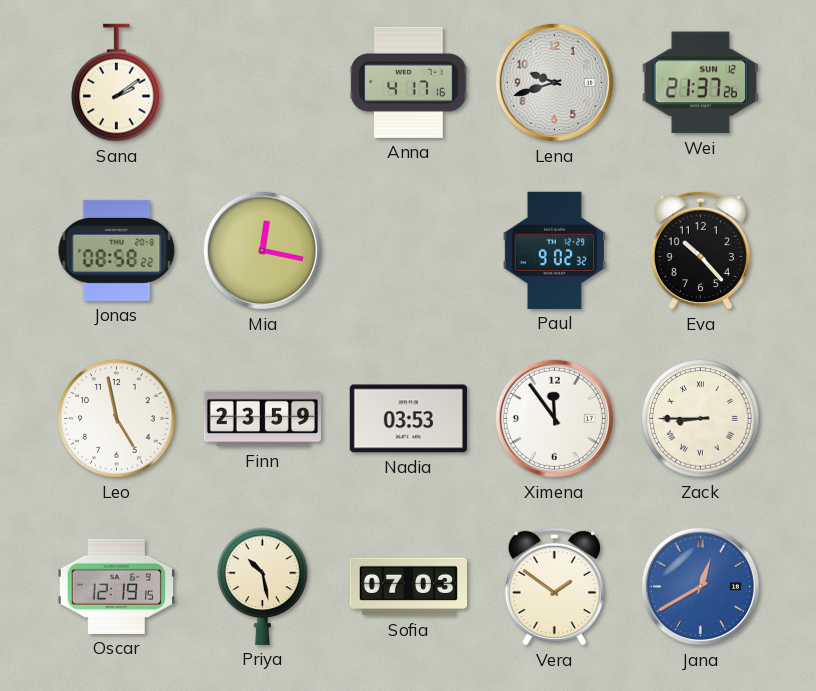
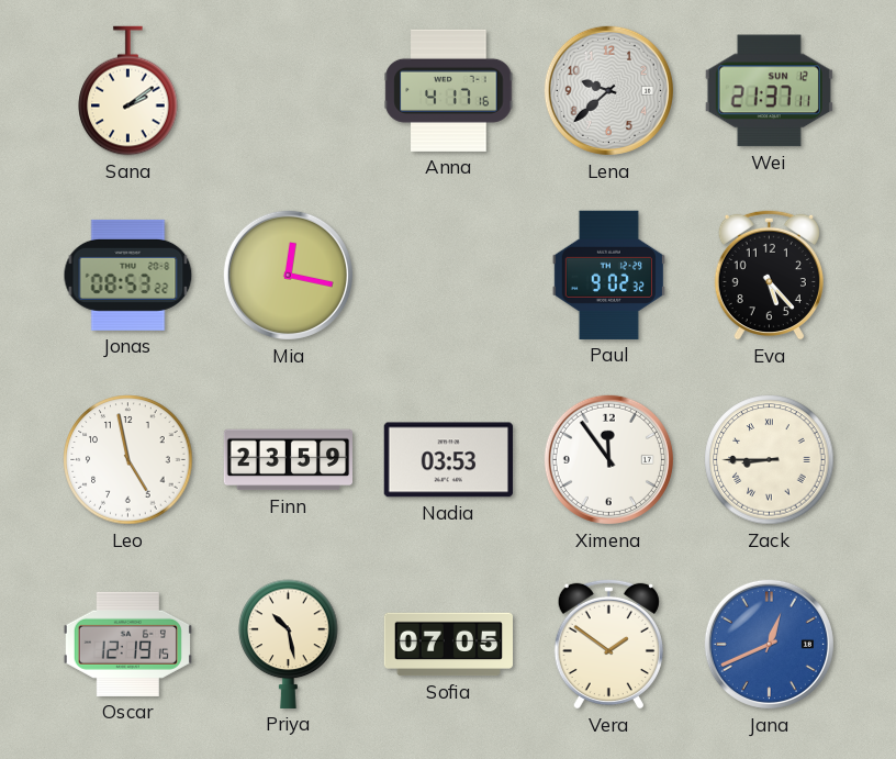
Lena: 9:42 -> 9:38
Wei: 21:37:26 -> 21:37:11
Jonas: 08:58 -> 08:53
Eva: 10:23 -> 5:23
Sofia: 07:03 -> 07:05
Jana: 12:40 -> 12:41
